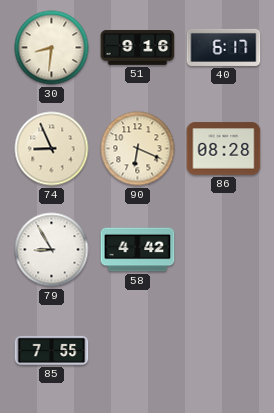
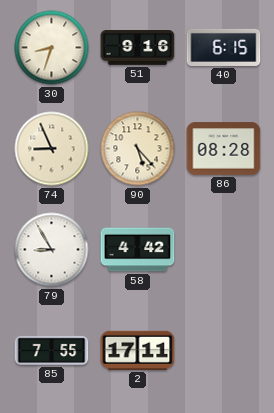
30: 8:31 -> 8:33
40: 6:17 -> 6:15
90: 6:19 -> 5:23
2: none -> 17:11
